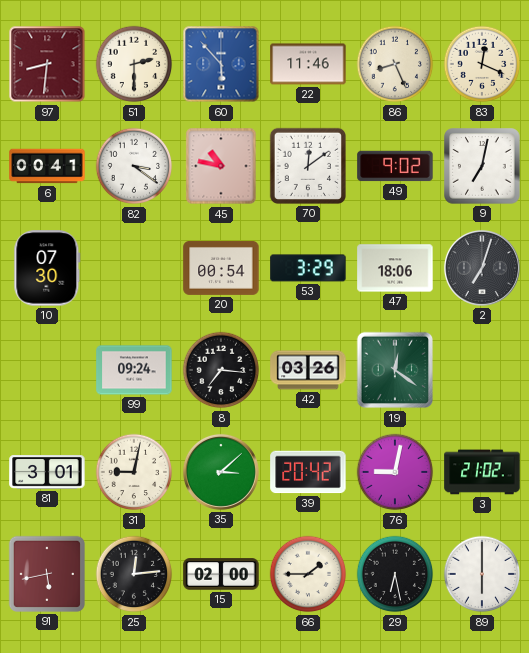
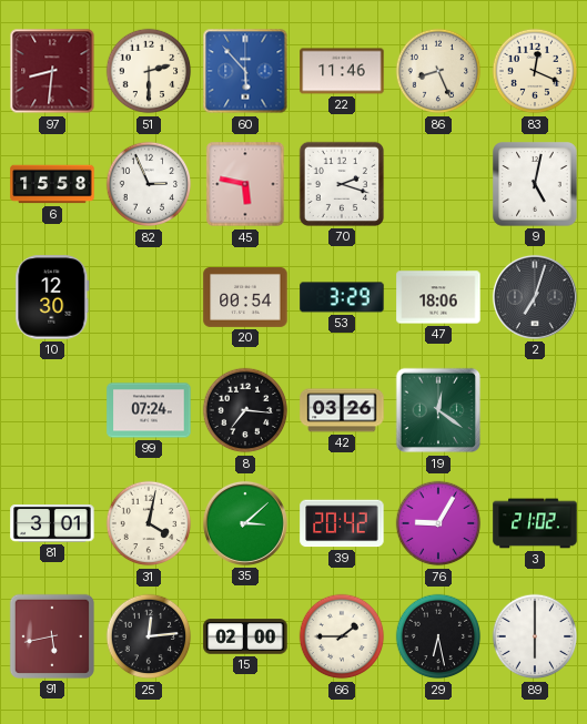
6: 00:41 -> 15:58
82: 3:21 -> 2:56
45: 10:47 -> 5:47
70: 12:09 -> 2:18
49: 9:02 -> none
9: 7:02 -> 5:02
10: 07:30 -> 12:30
99: 09:24 -> 07:24
31: 9:02 -> 4:02
76: 9:02 -> 9:05
